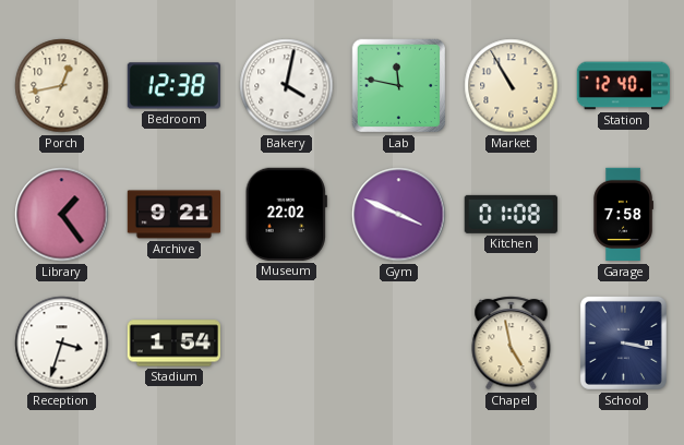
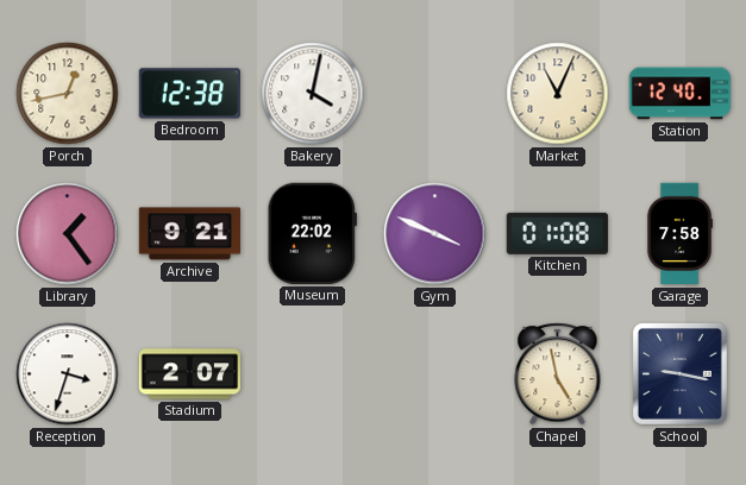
Lab: 11:47 -> none
Market: 10:55 -> 11:04
Stadium: 1:54 -> 2:07
School: 3:17 -> 9:17
